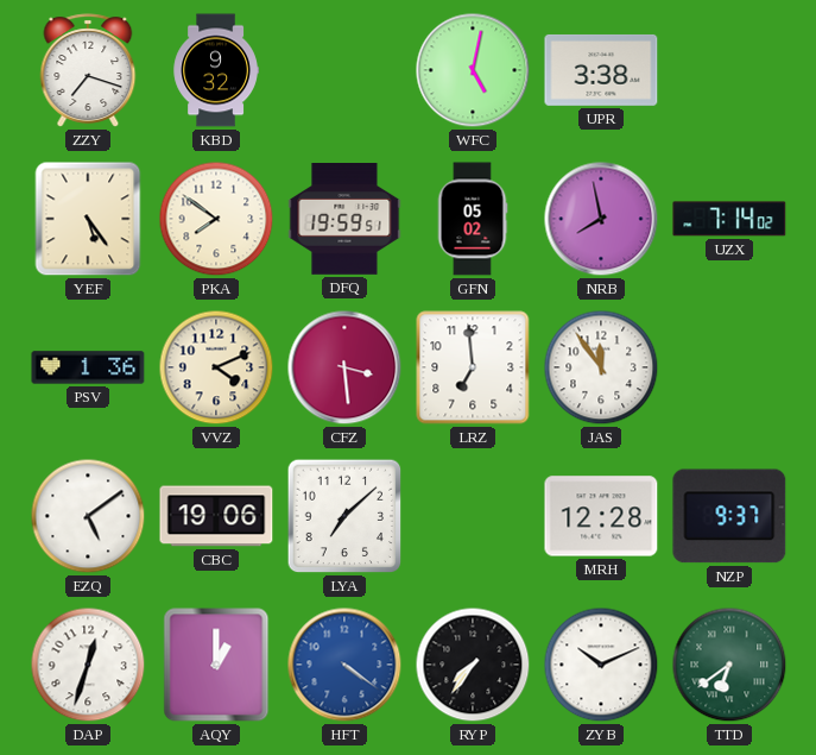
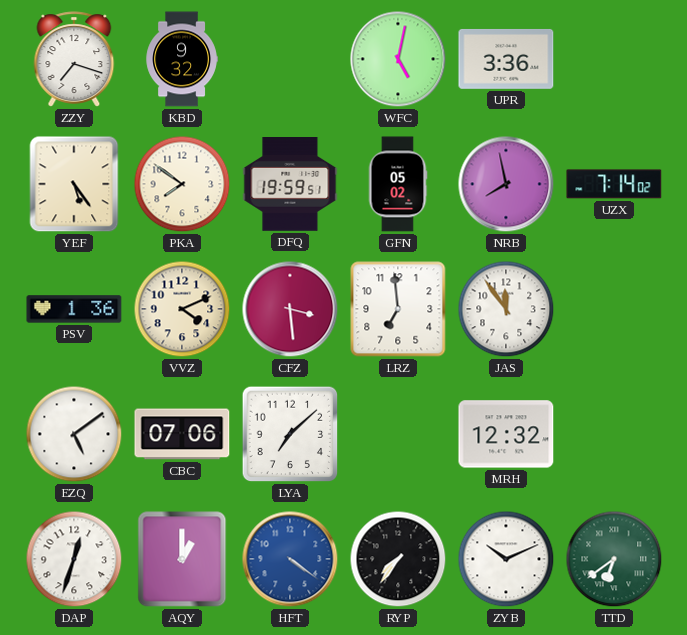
UPR: 3:38 -> 3:36
CBC: 19:06 -> 07:06
MRH: 12:28 -> 12:32
NZP: 9:37 -> none
